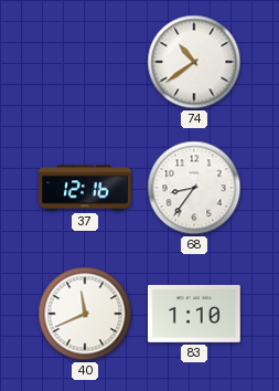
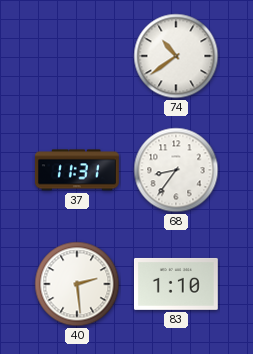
37: 12:16 -> 11:31
40: 11:41 -> 2:29
